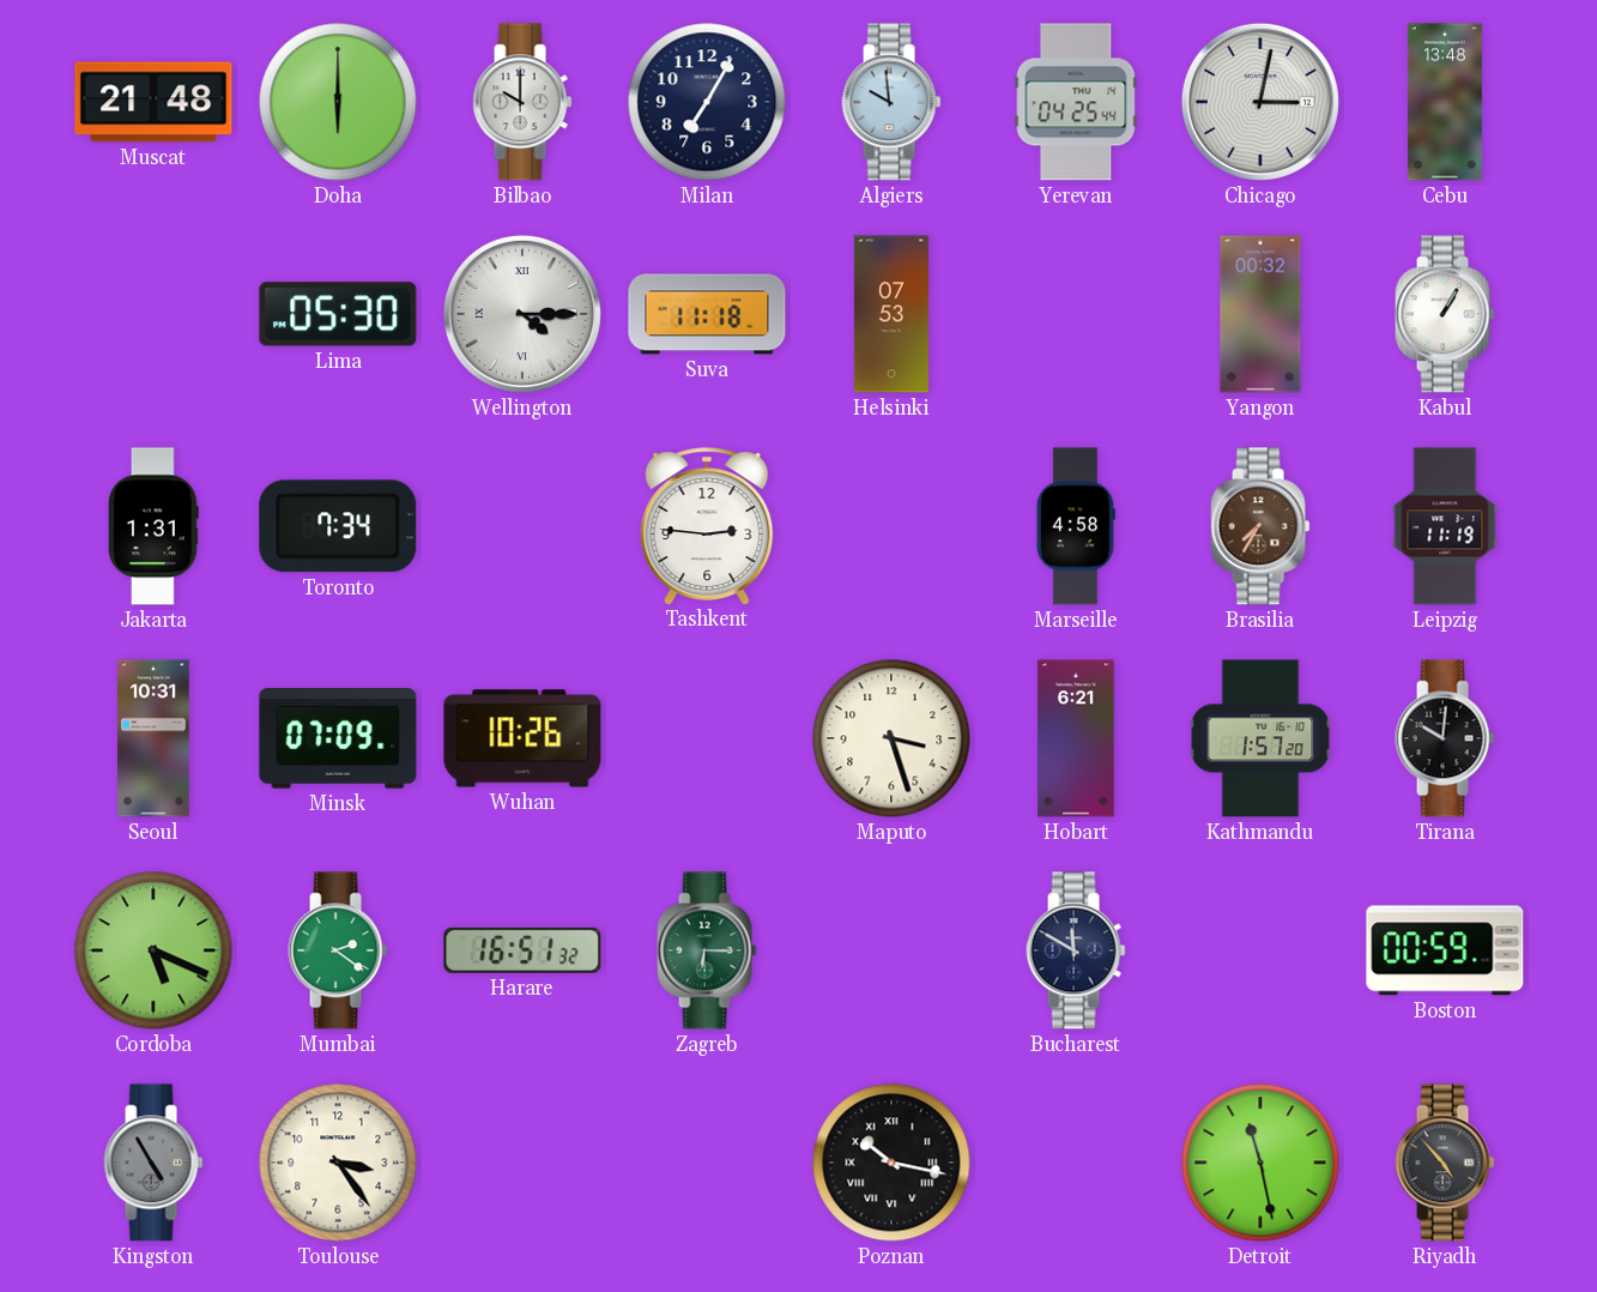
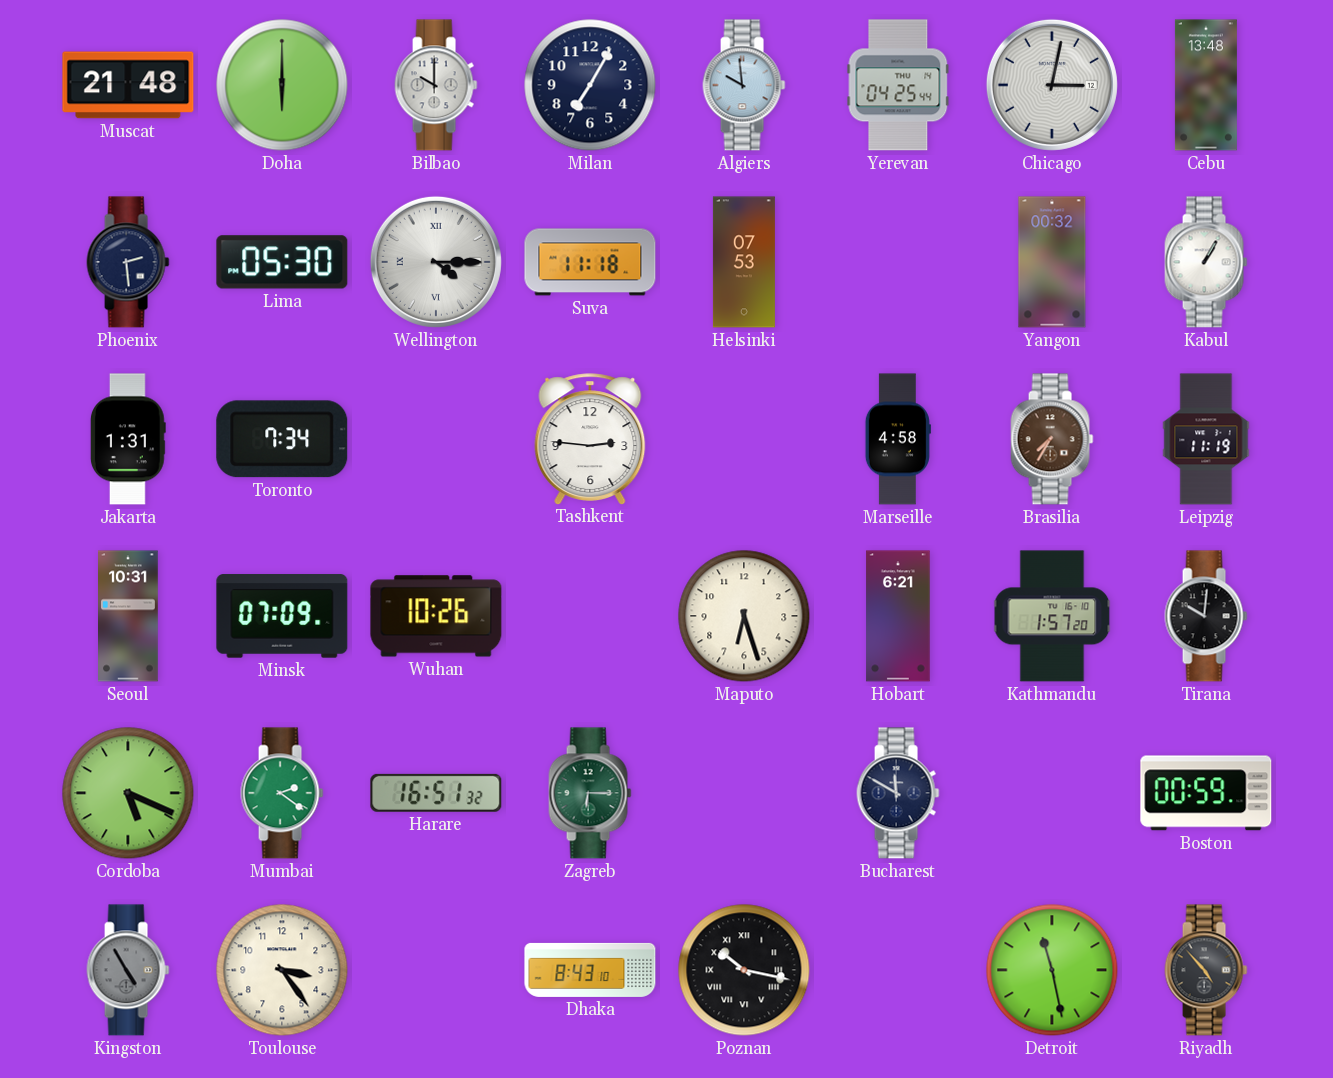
Phoenix: none -> 2:29
Maputo: 3:27 -> 6:27
Dhaka: none -> 8:43
